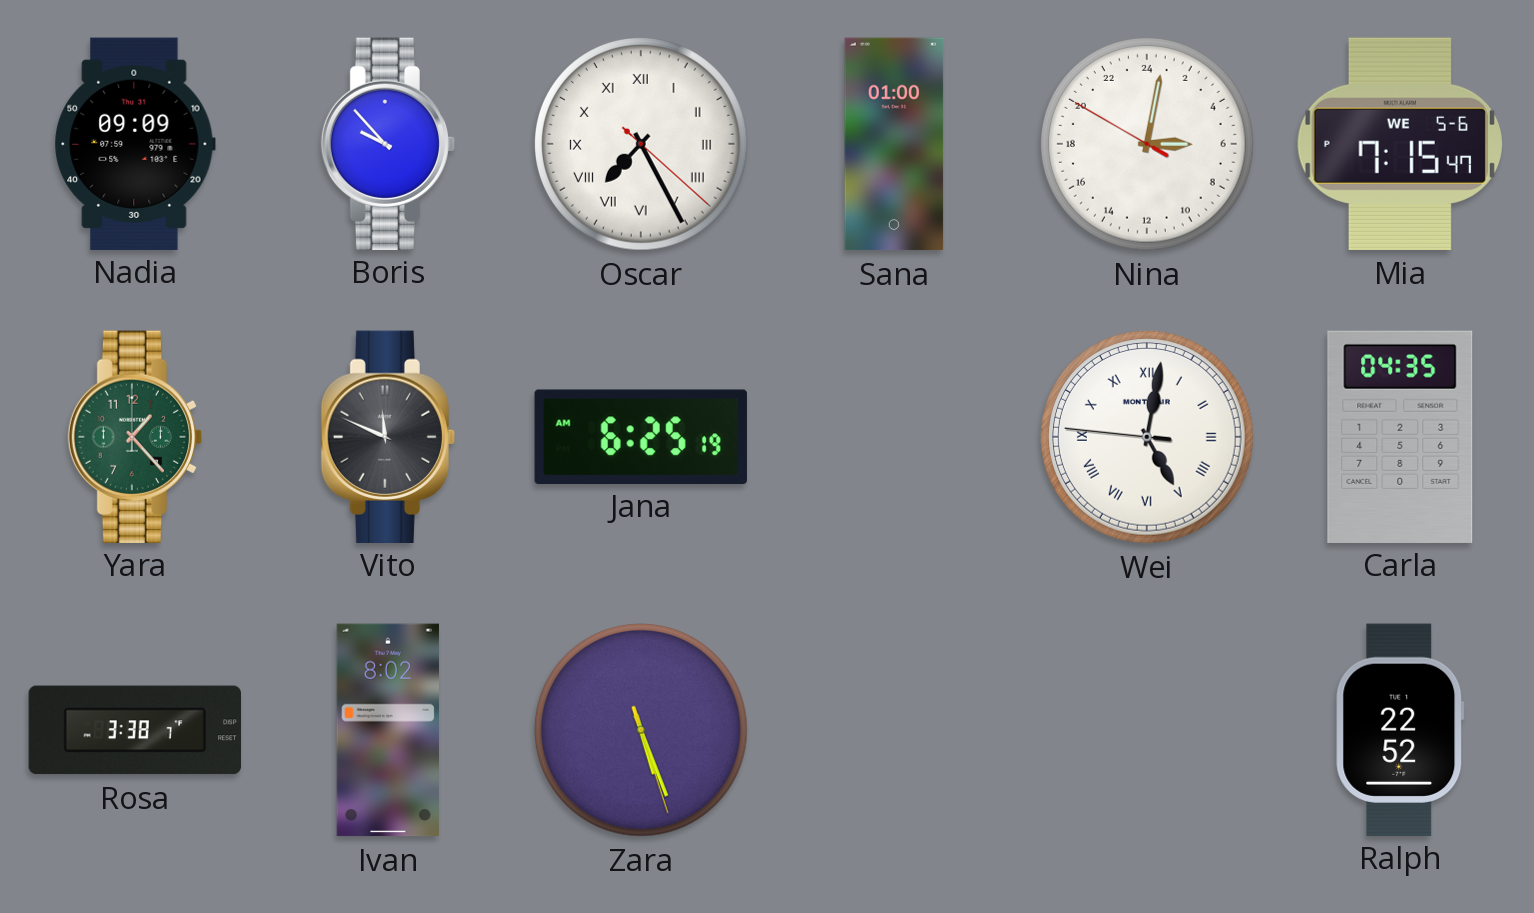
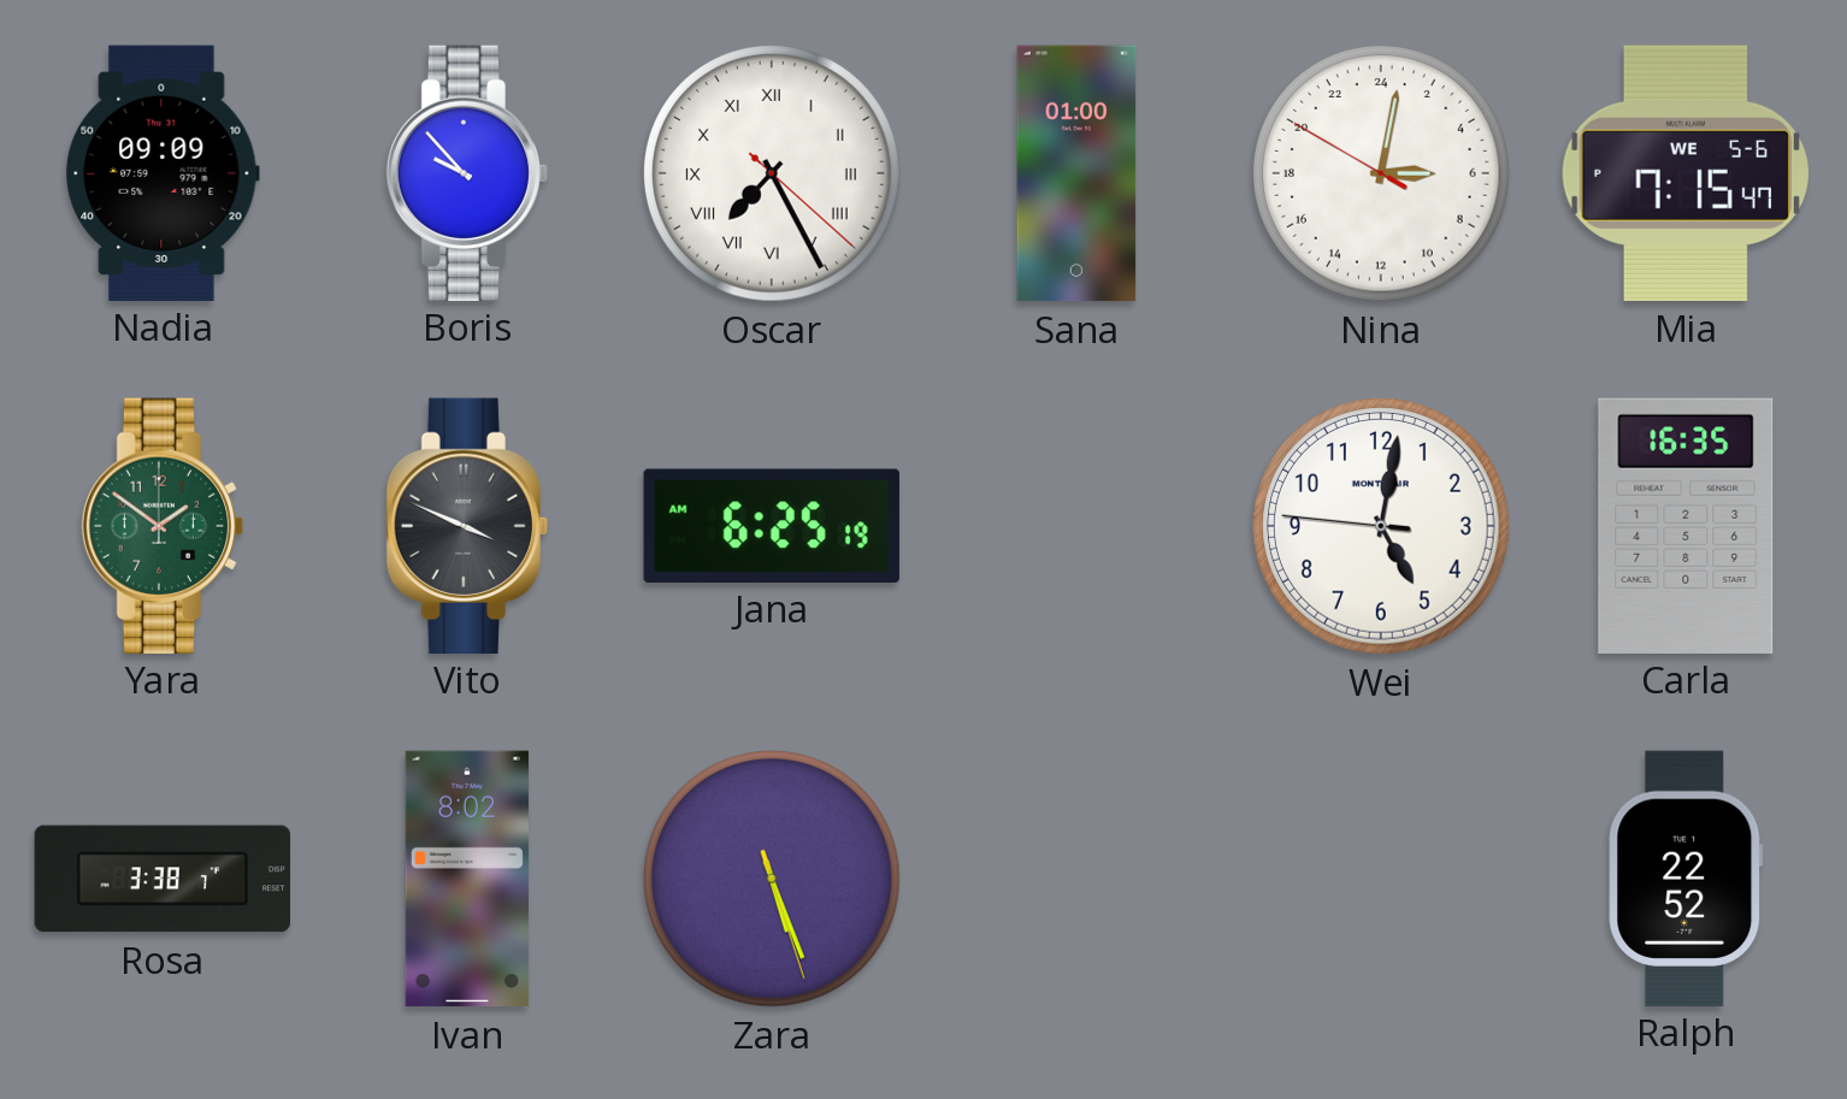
Yara: 1:23 -> 1:51
Vito: 11:49 -> 3:49
Wei numerals: Roman -> Arabic
Carla: 04:35 -> 16:35
